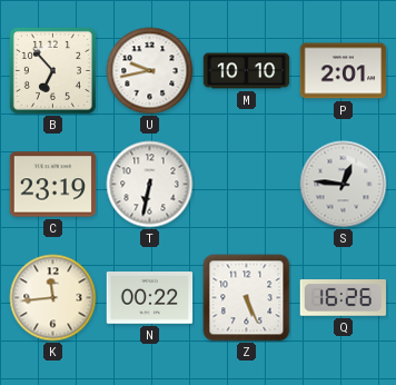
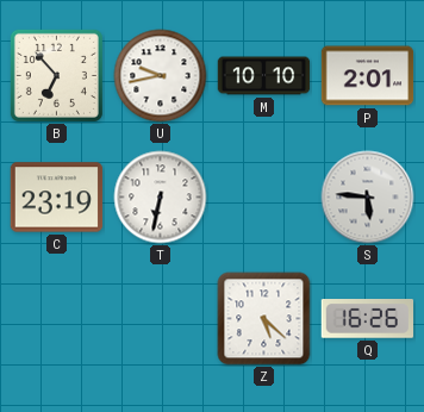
S: 12:46 -> 5:46
K: 11:44 -> none
N: 00:22 -> none
Z: 5:26 -> 5:22
